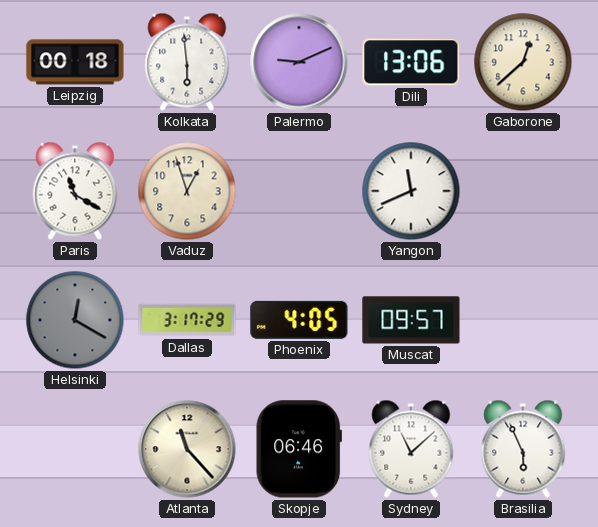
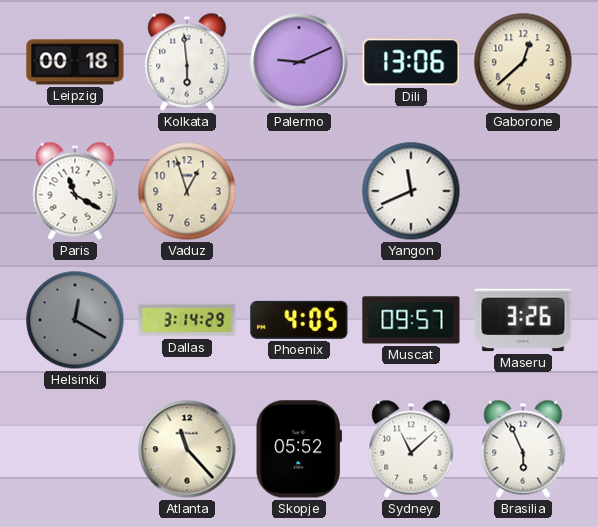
Dallas: 3:17 -> 3:14
Maseru: none -> 3:26
Skopje: 06:46 -> 05:52
